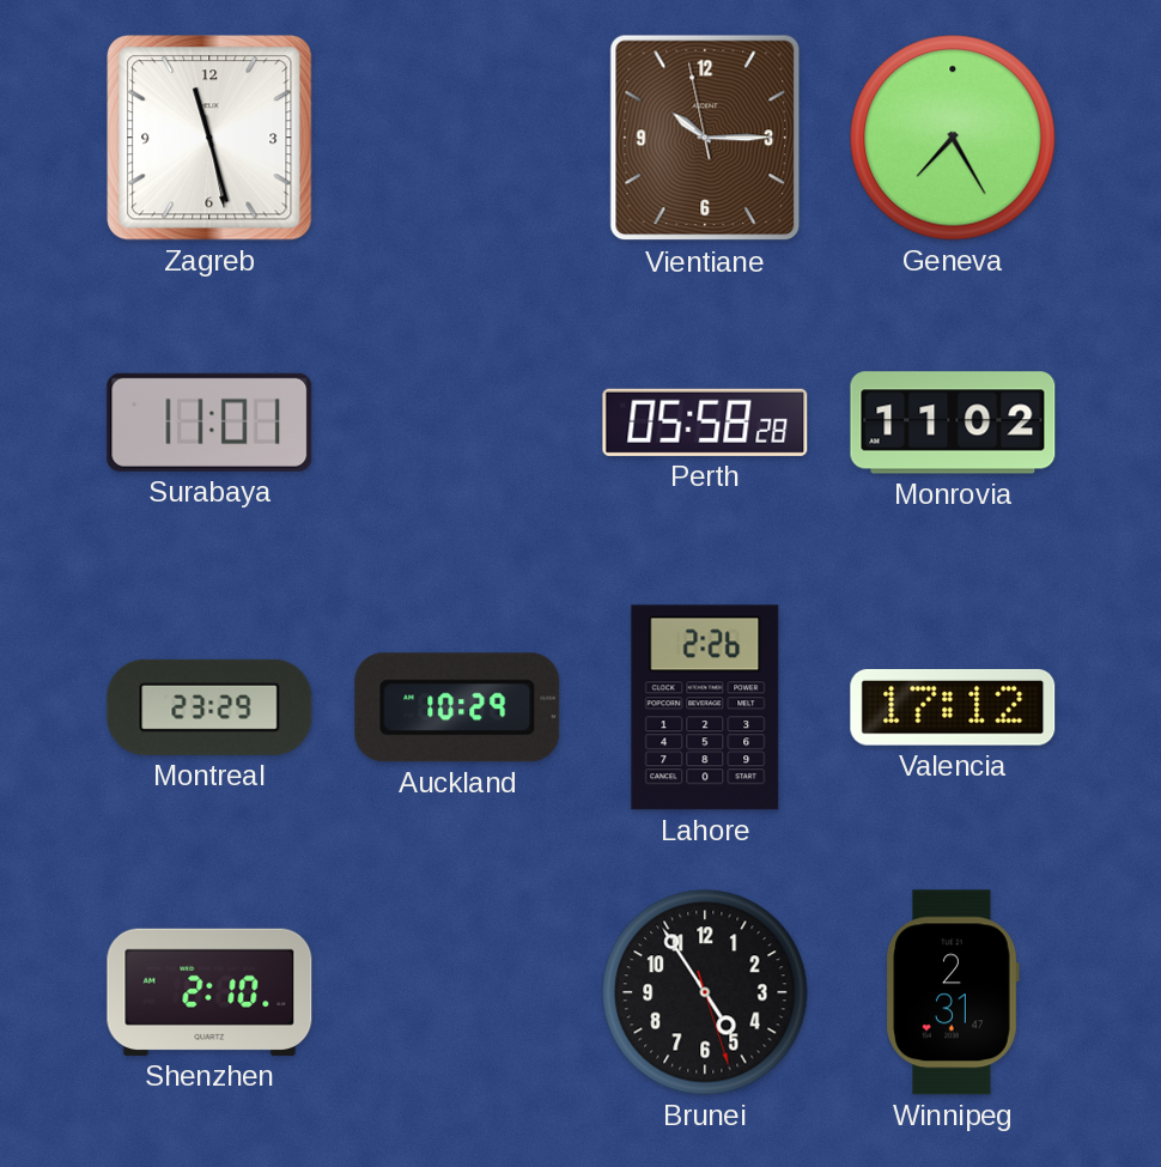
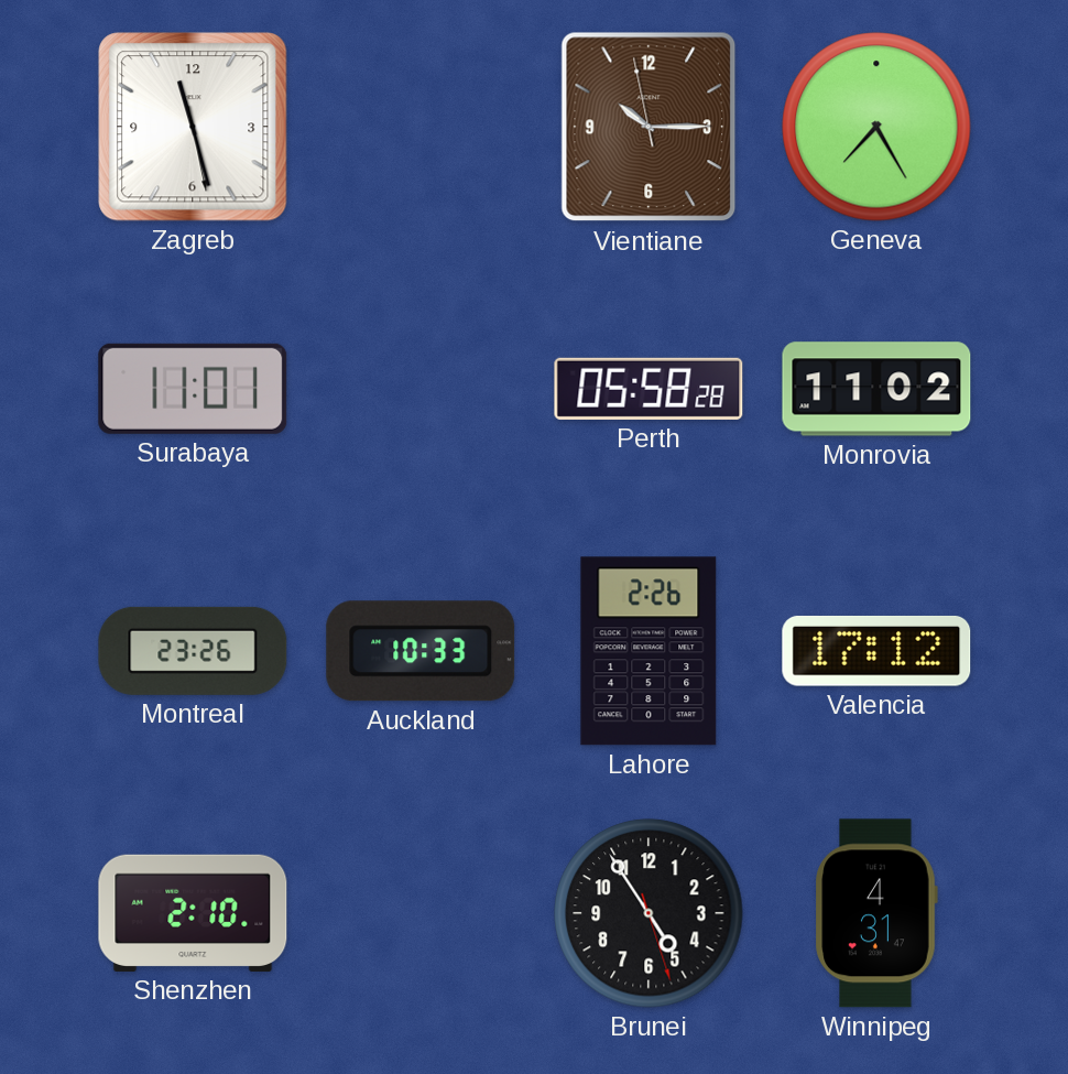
Montreal: 23:29 -> 23:26
Auckland: 10:29 -> 10:33
Winnipeg: 2:31 -> 4:31
